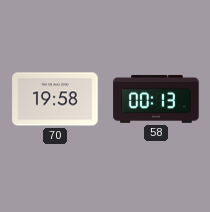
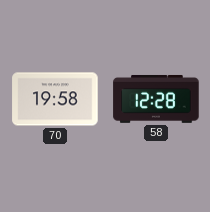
58: 00:13 -> 12:28
